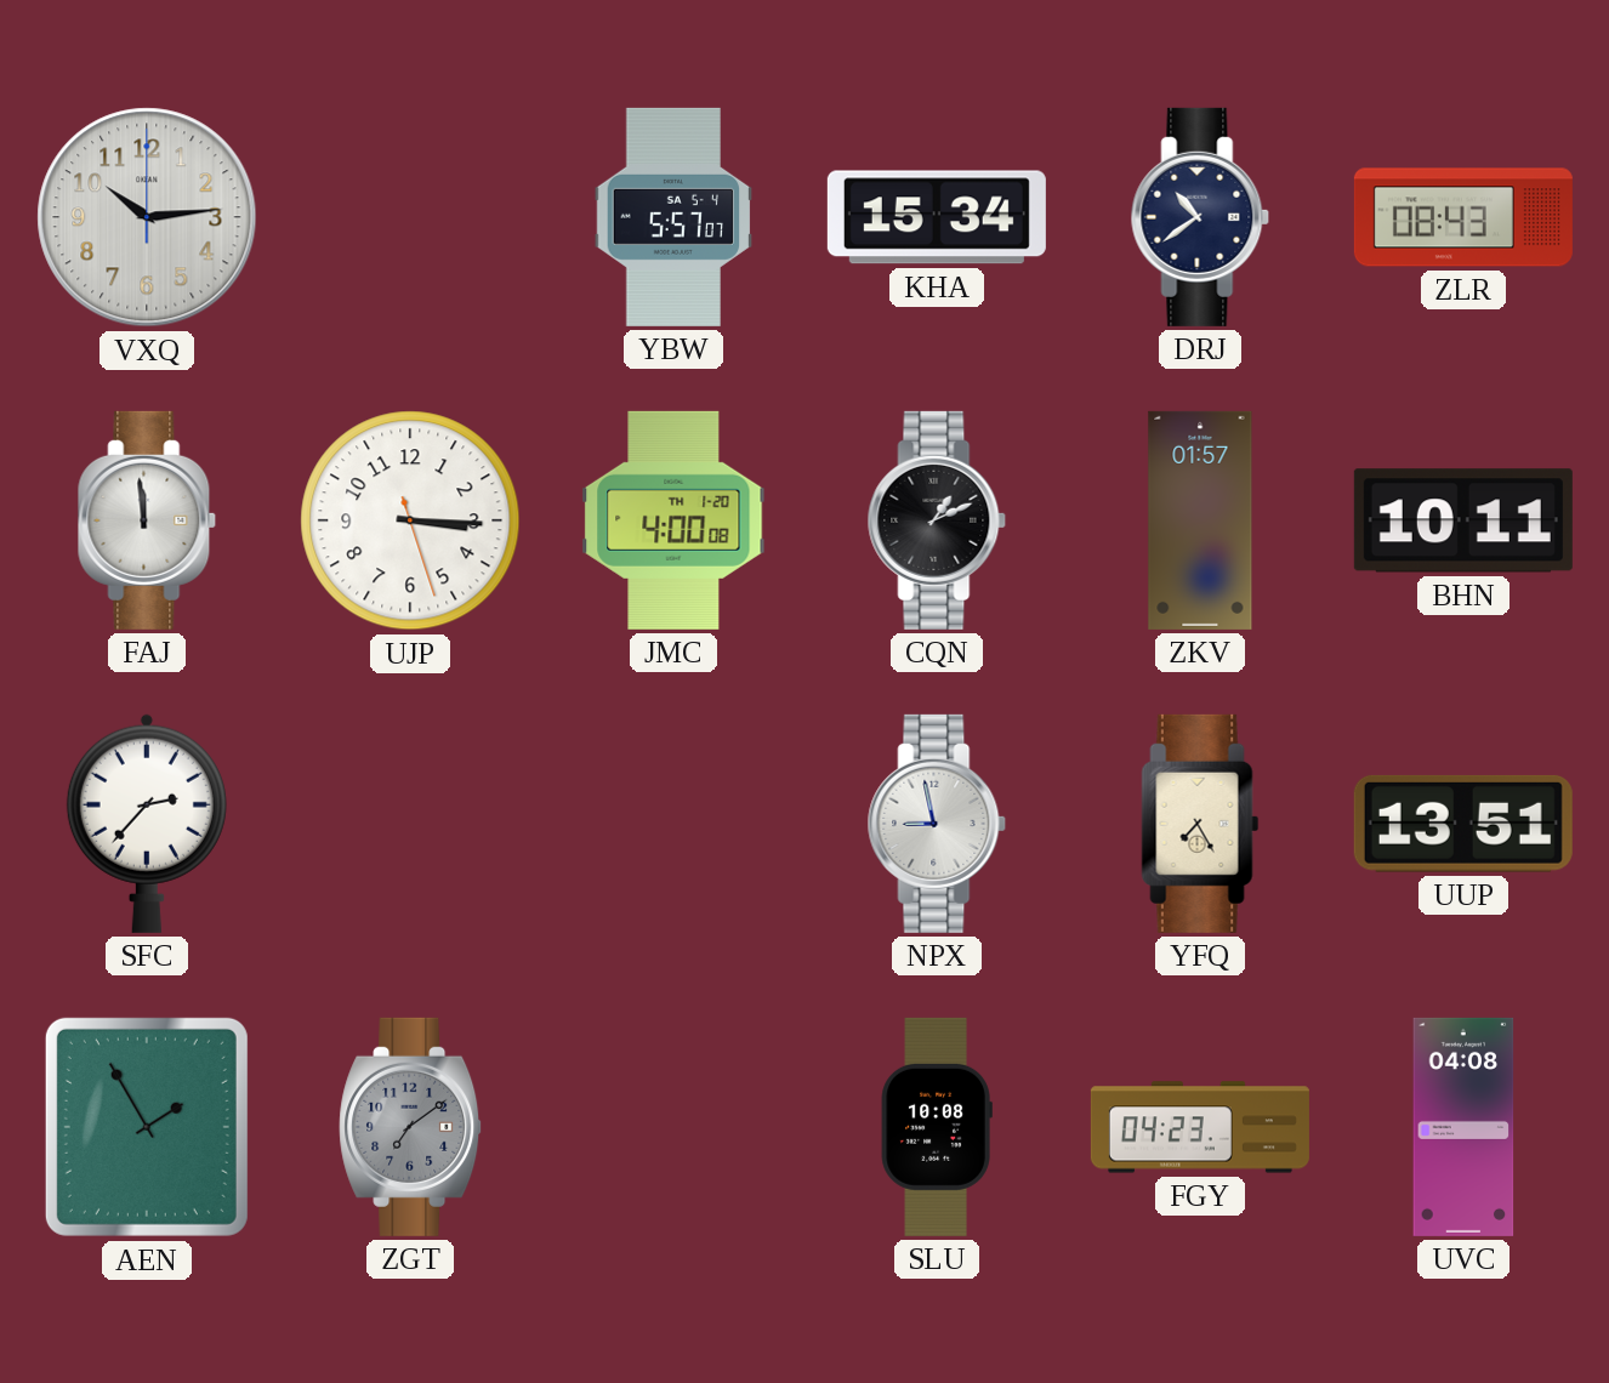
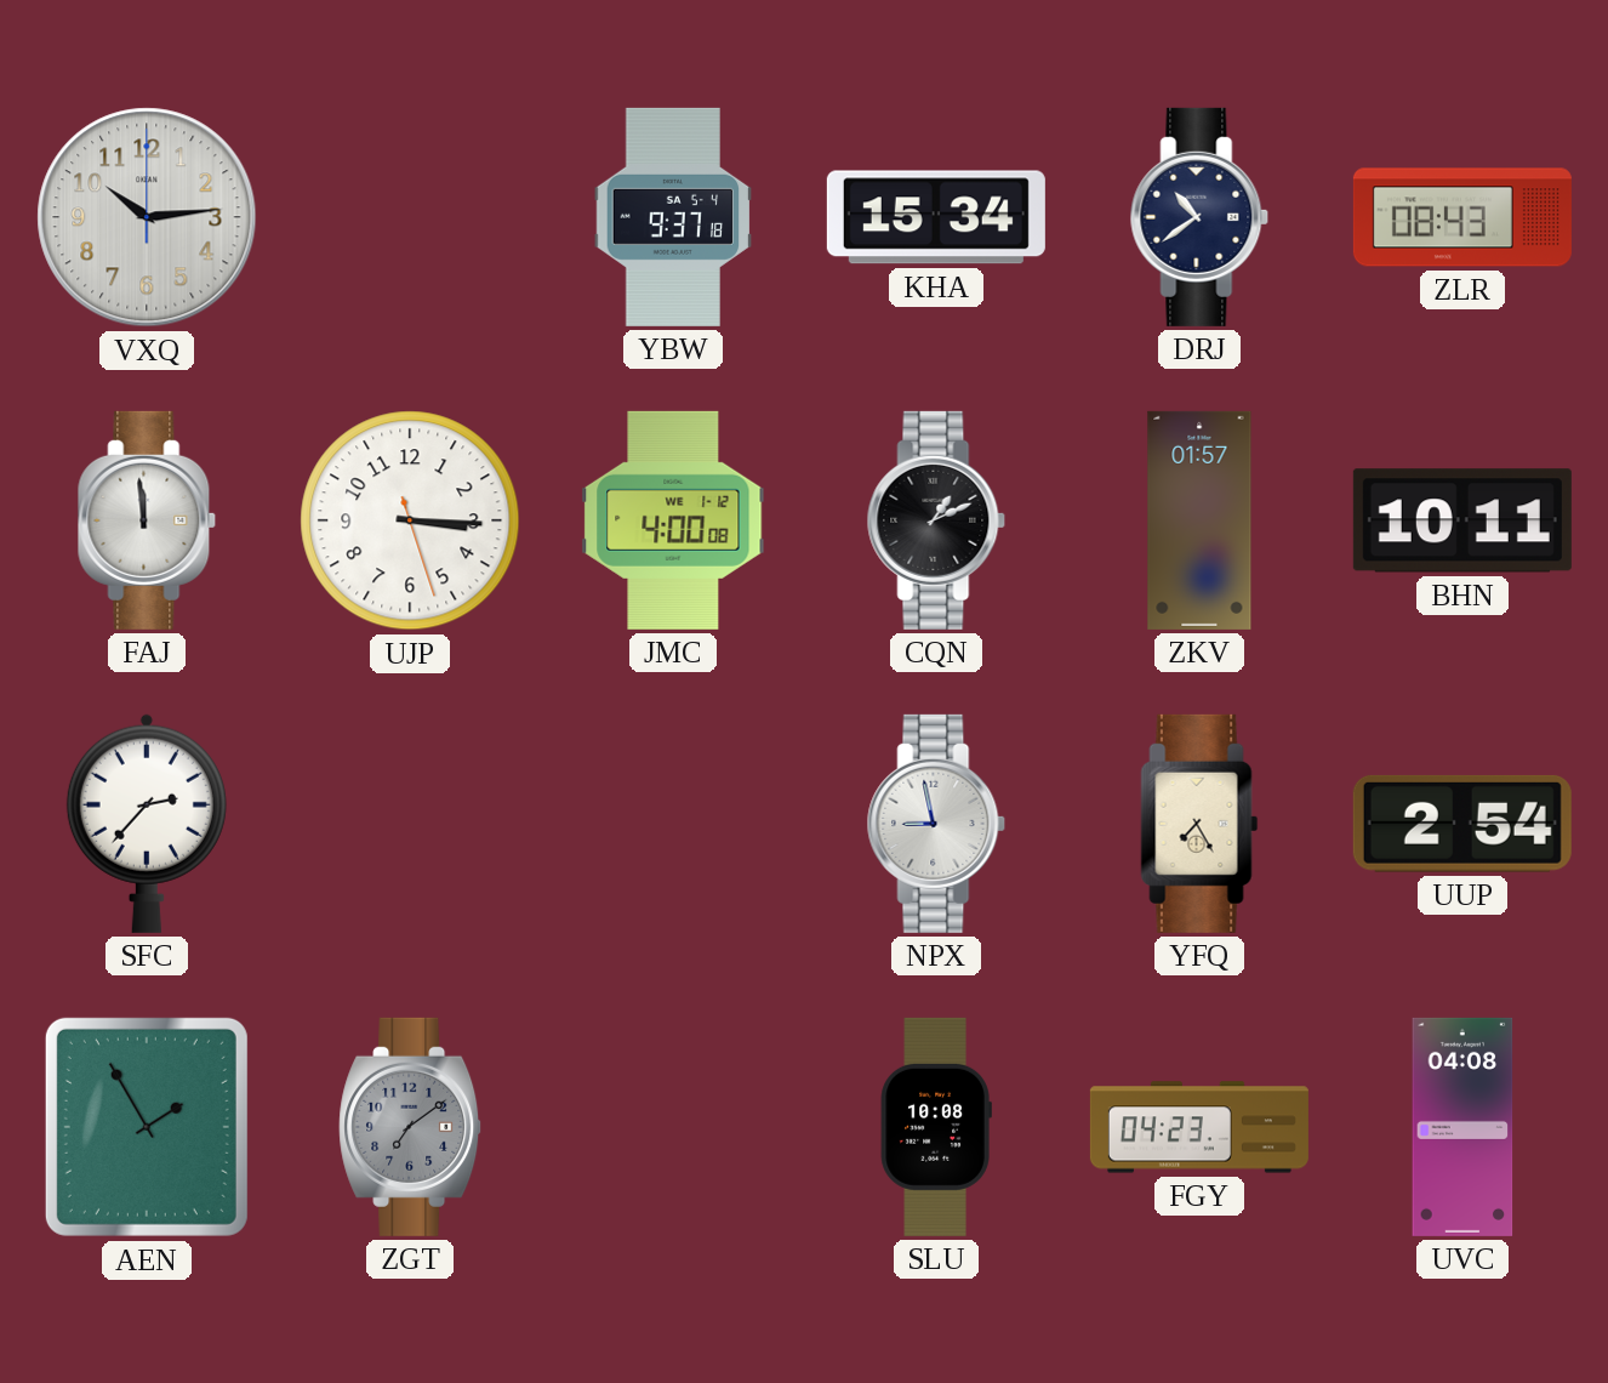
YBW: 5:57 -> 9:37
JMC date: TH 1-20 -> WE 1-12
UUP: 13:51 -> 2:54
